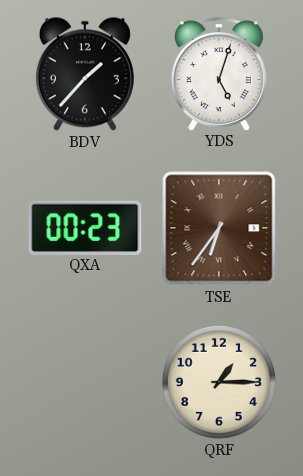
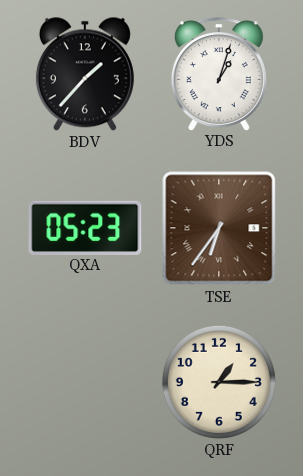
YDS: 5:03 -> 1:03
QXA: 00:23 -> 05:23
